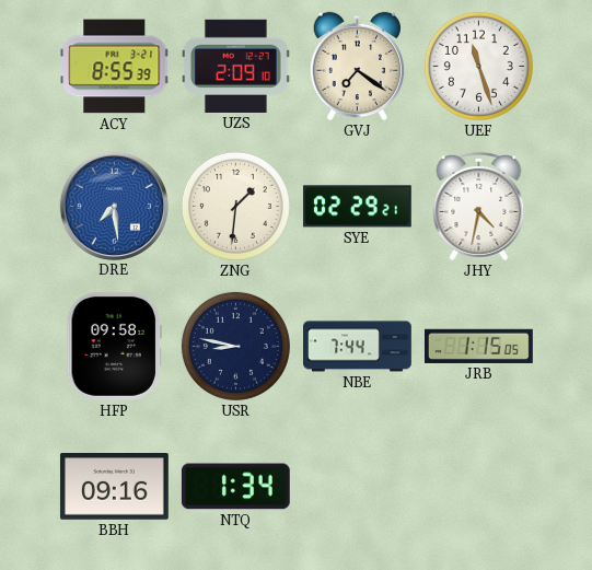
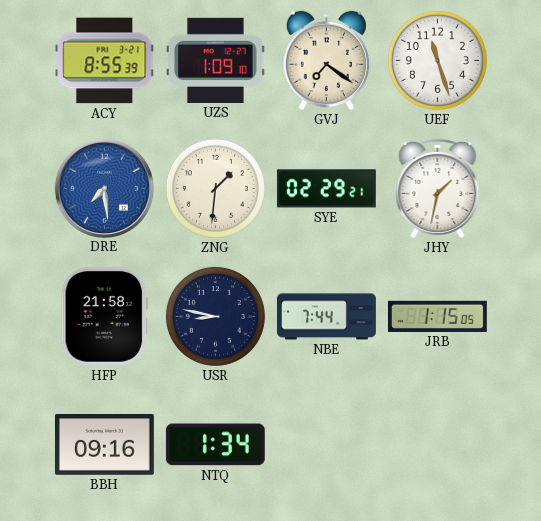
UZS: 2:09 -> 1:09
JHY: 4:32 -> 1:32
HFP: 09:58 -> 21:58
